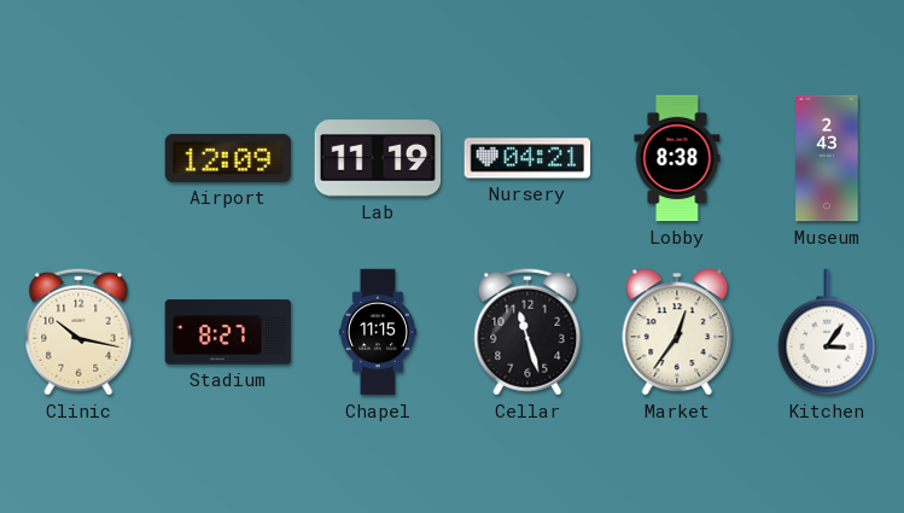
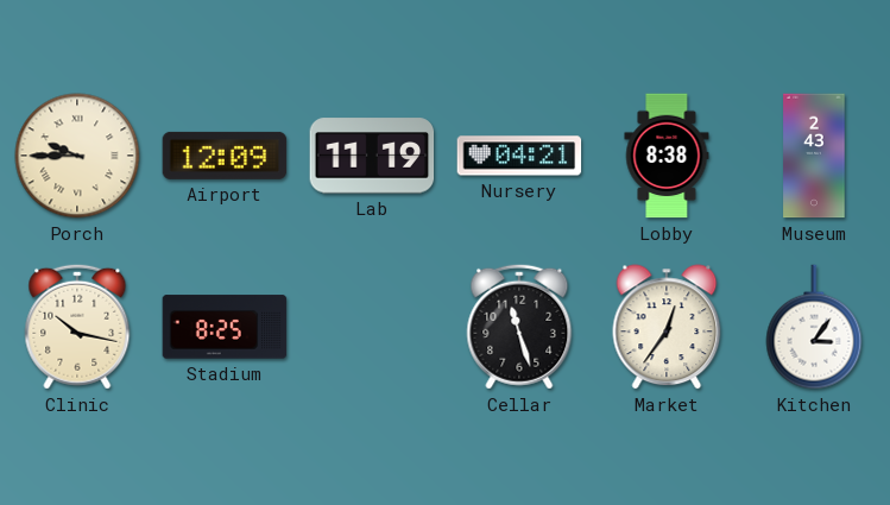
Porch: none -> 9:45
Stadium: 8:27 -> 8:25
Chapel: 11:15 -> none
